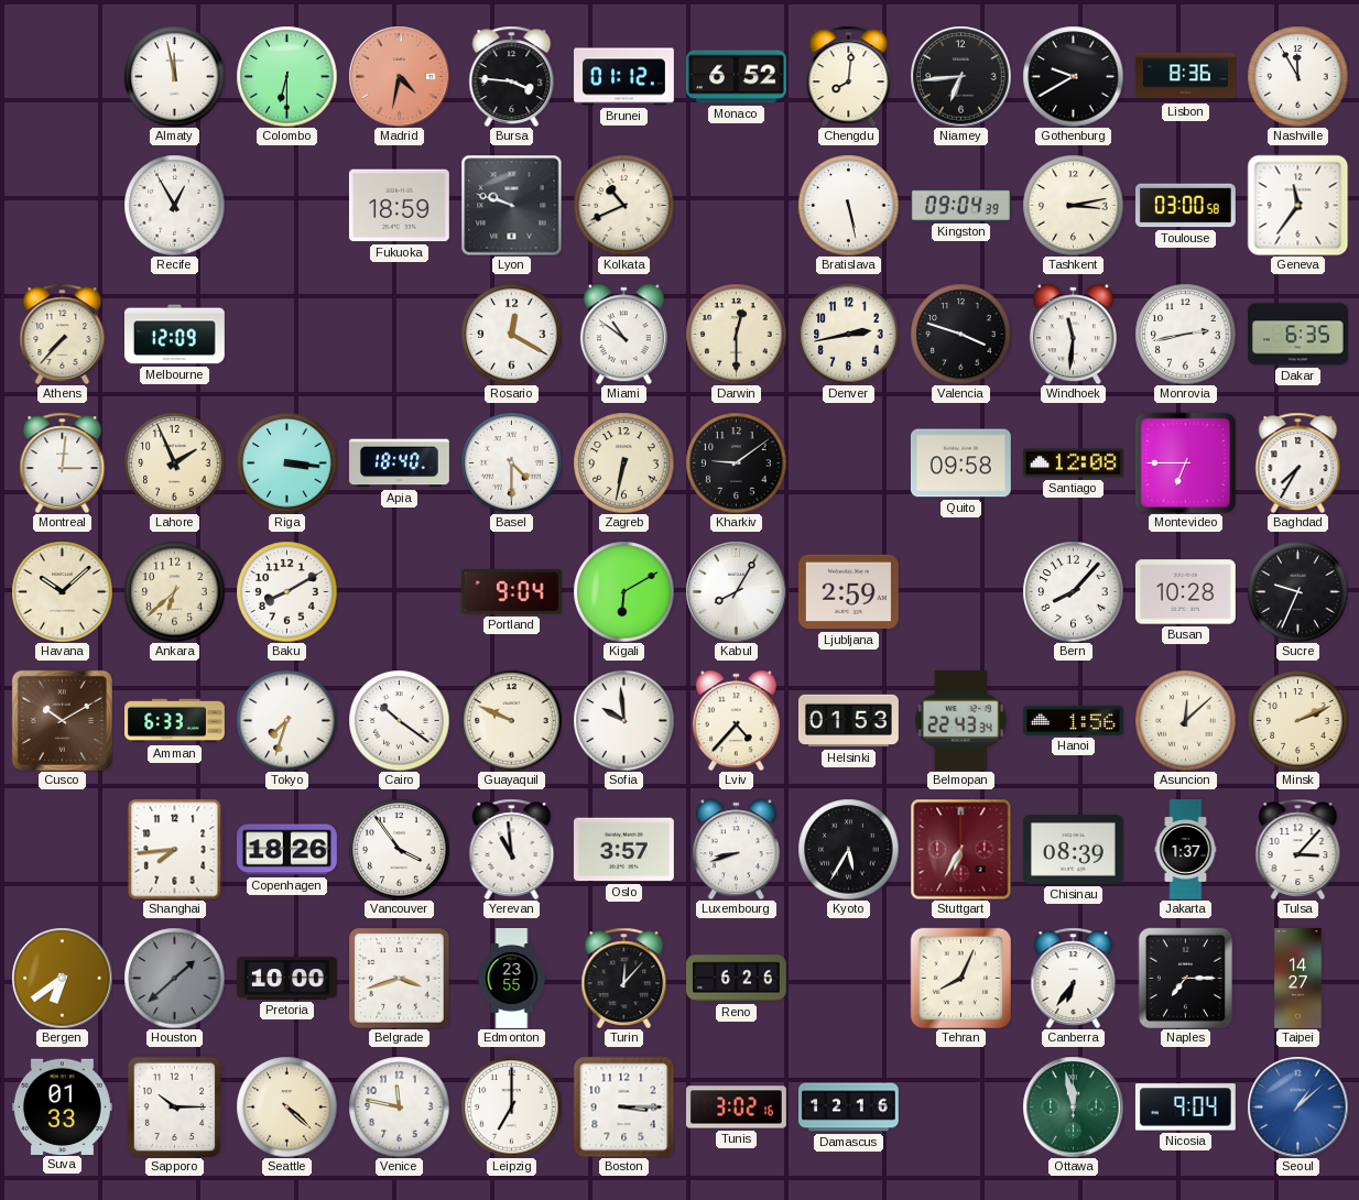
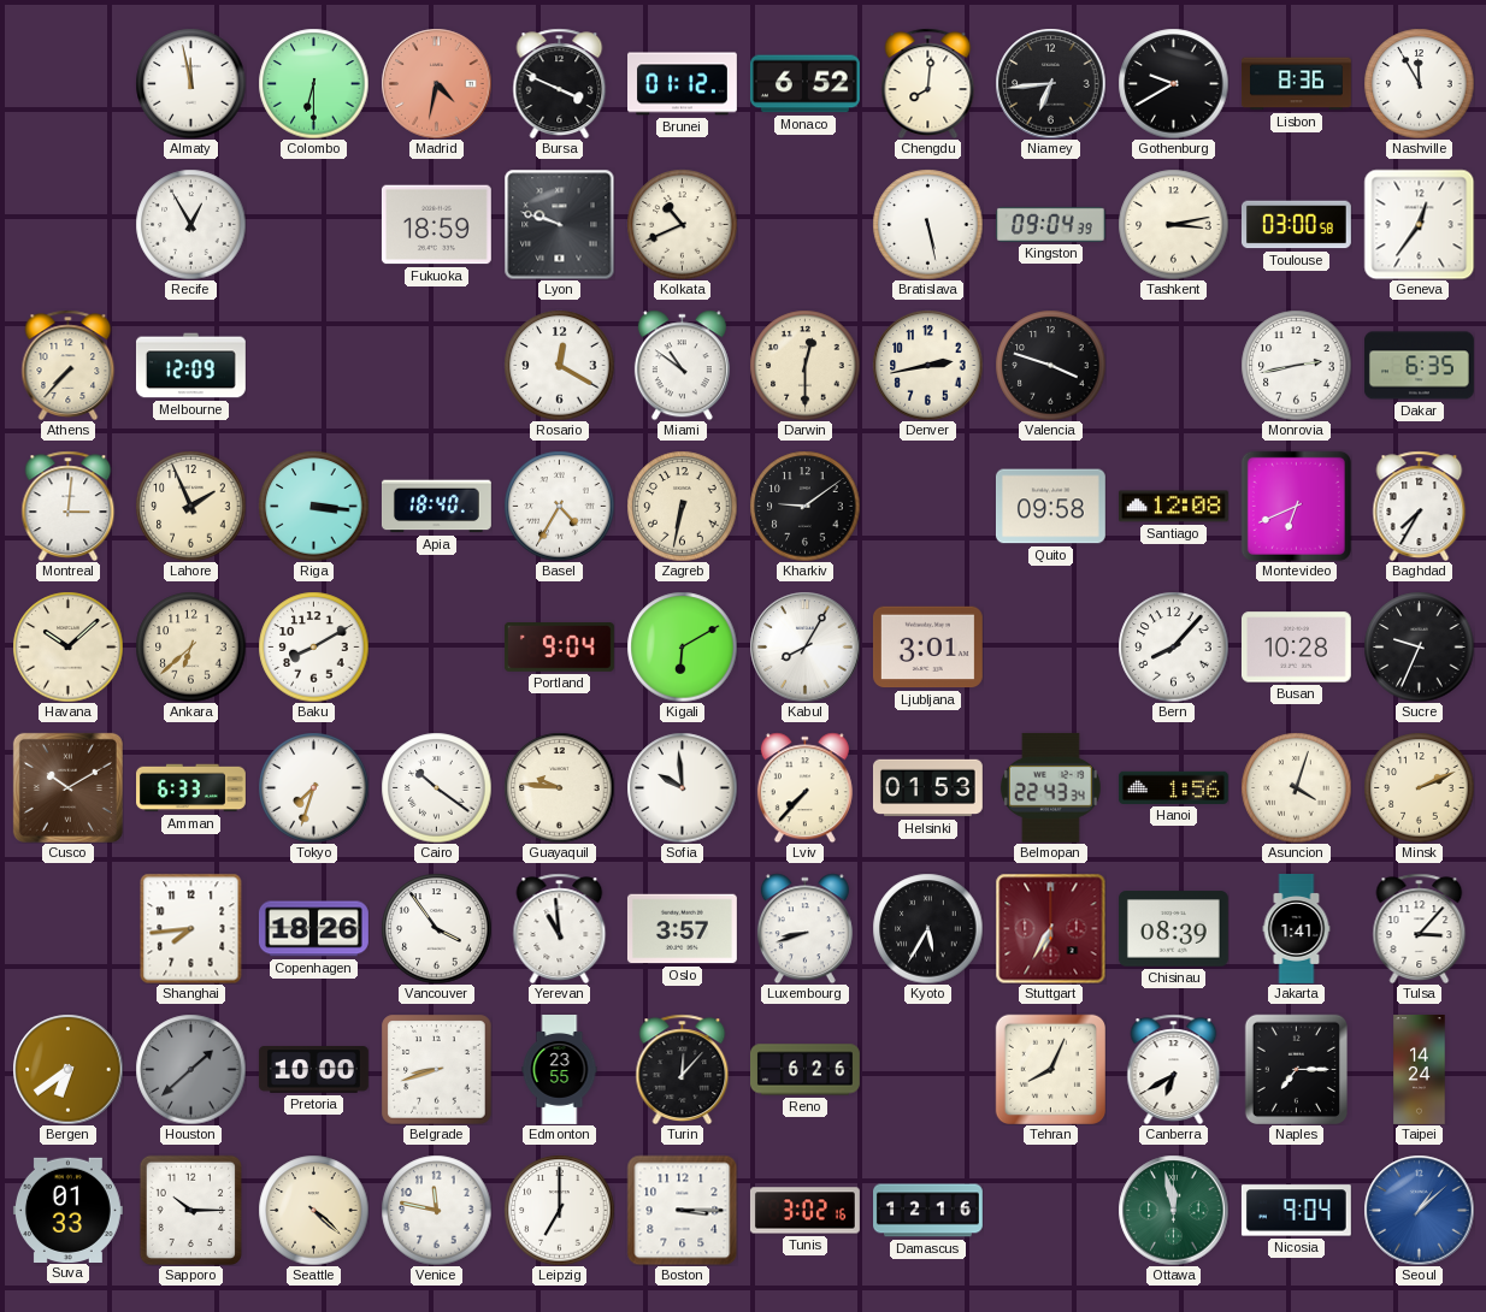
Bursa: 3:46 -> 3:49
Geneva: 11:36 -> 12:36
Windhoek: 11:31 -> none
Basel: 4:30 -> 4:35
Montevideo: 6:45 -> 6:41
Ljubljana: 2:59 -> 3:01
Guayaquil: 9:49 -> 9:46
Lviv: 4:37 -> 7:37
Asuncion: 12:08 -> 4:03
Jakarta: 1:37 -> 1:41
Belgrade: 3:42 -> 8:42
Canberra: 6:36 -> 6:40
Taipei: 14:27 -> 14:24
